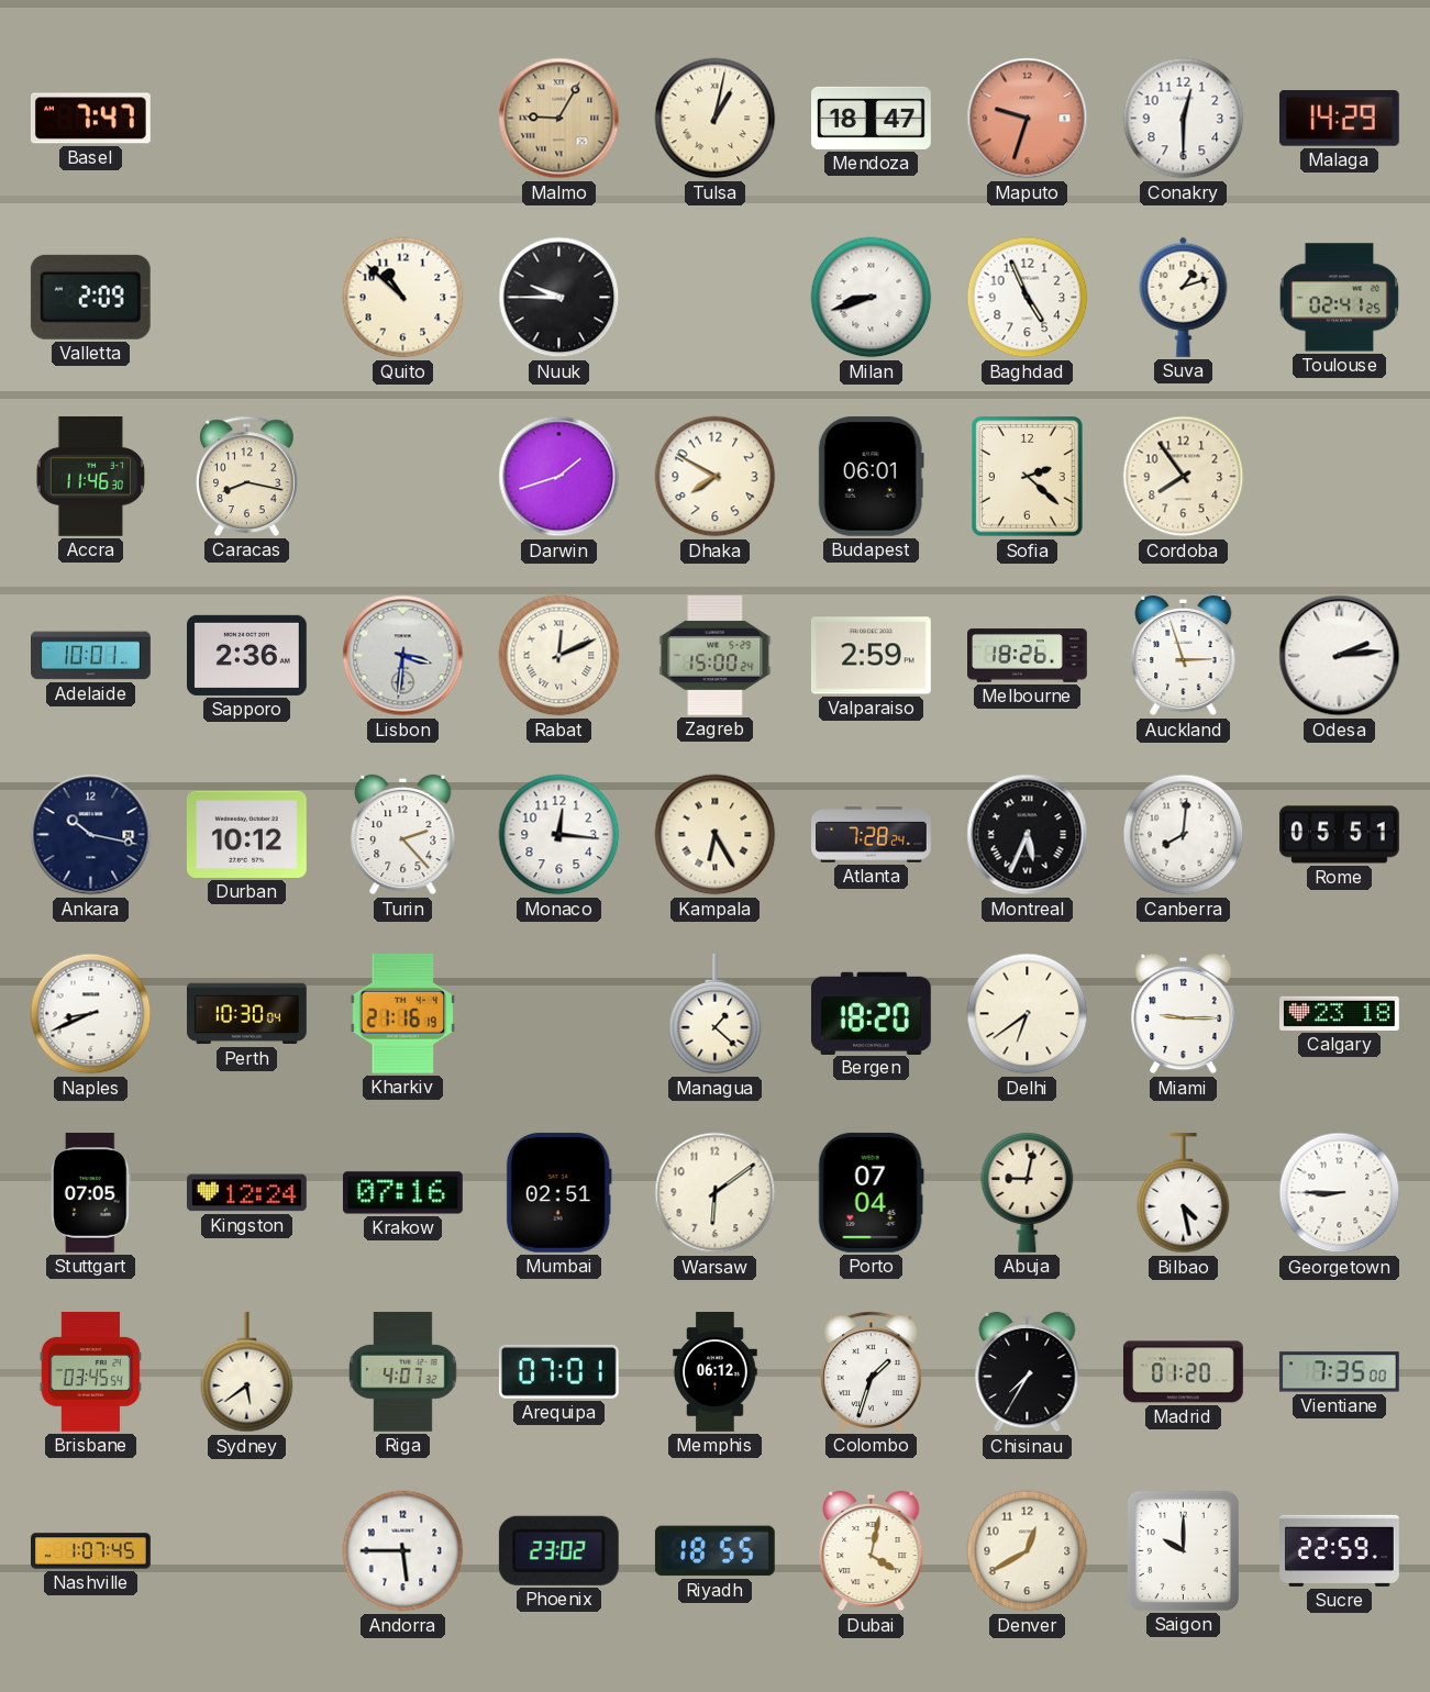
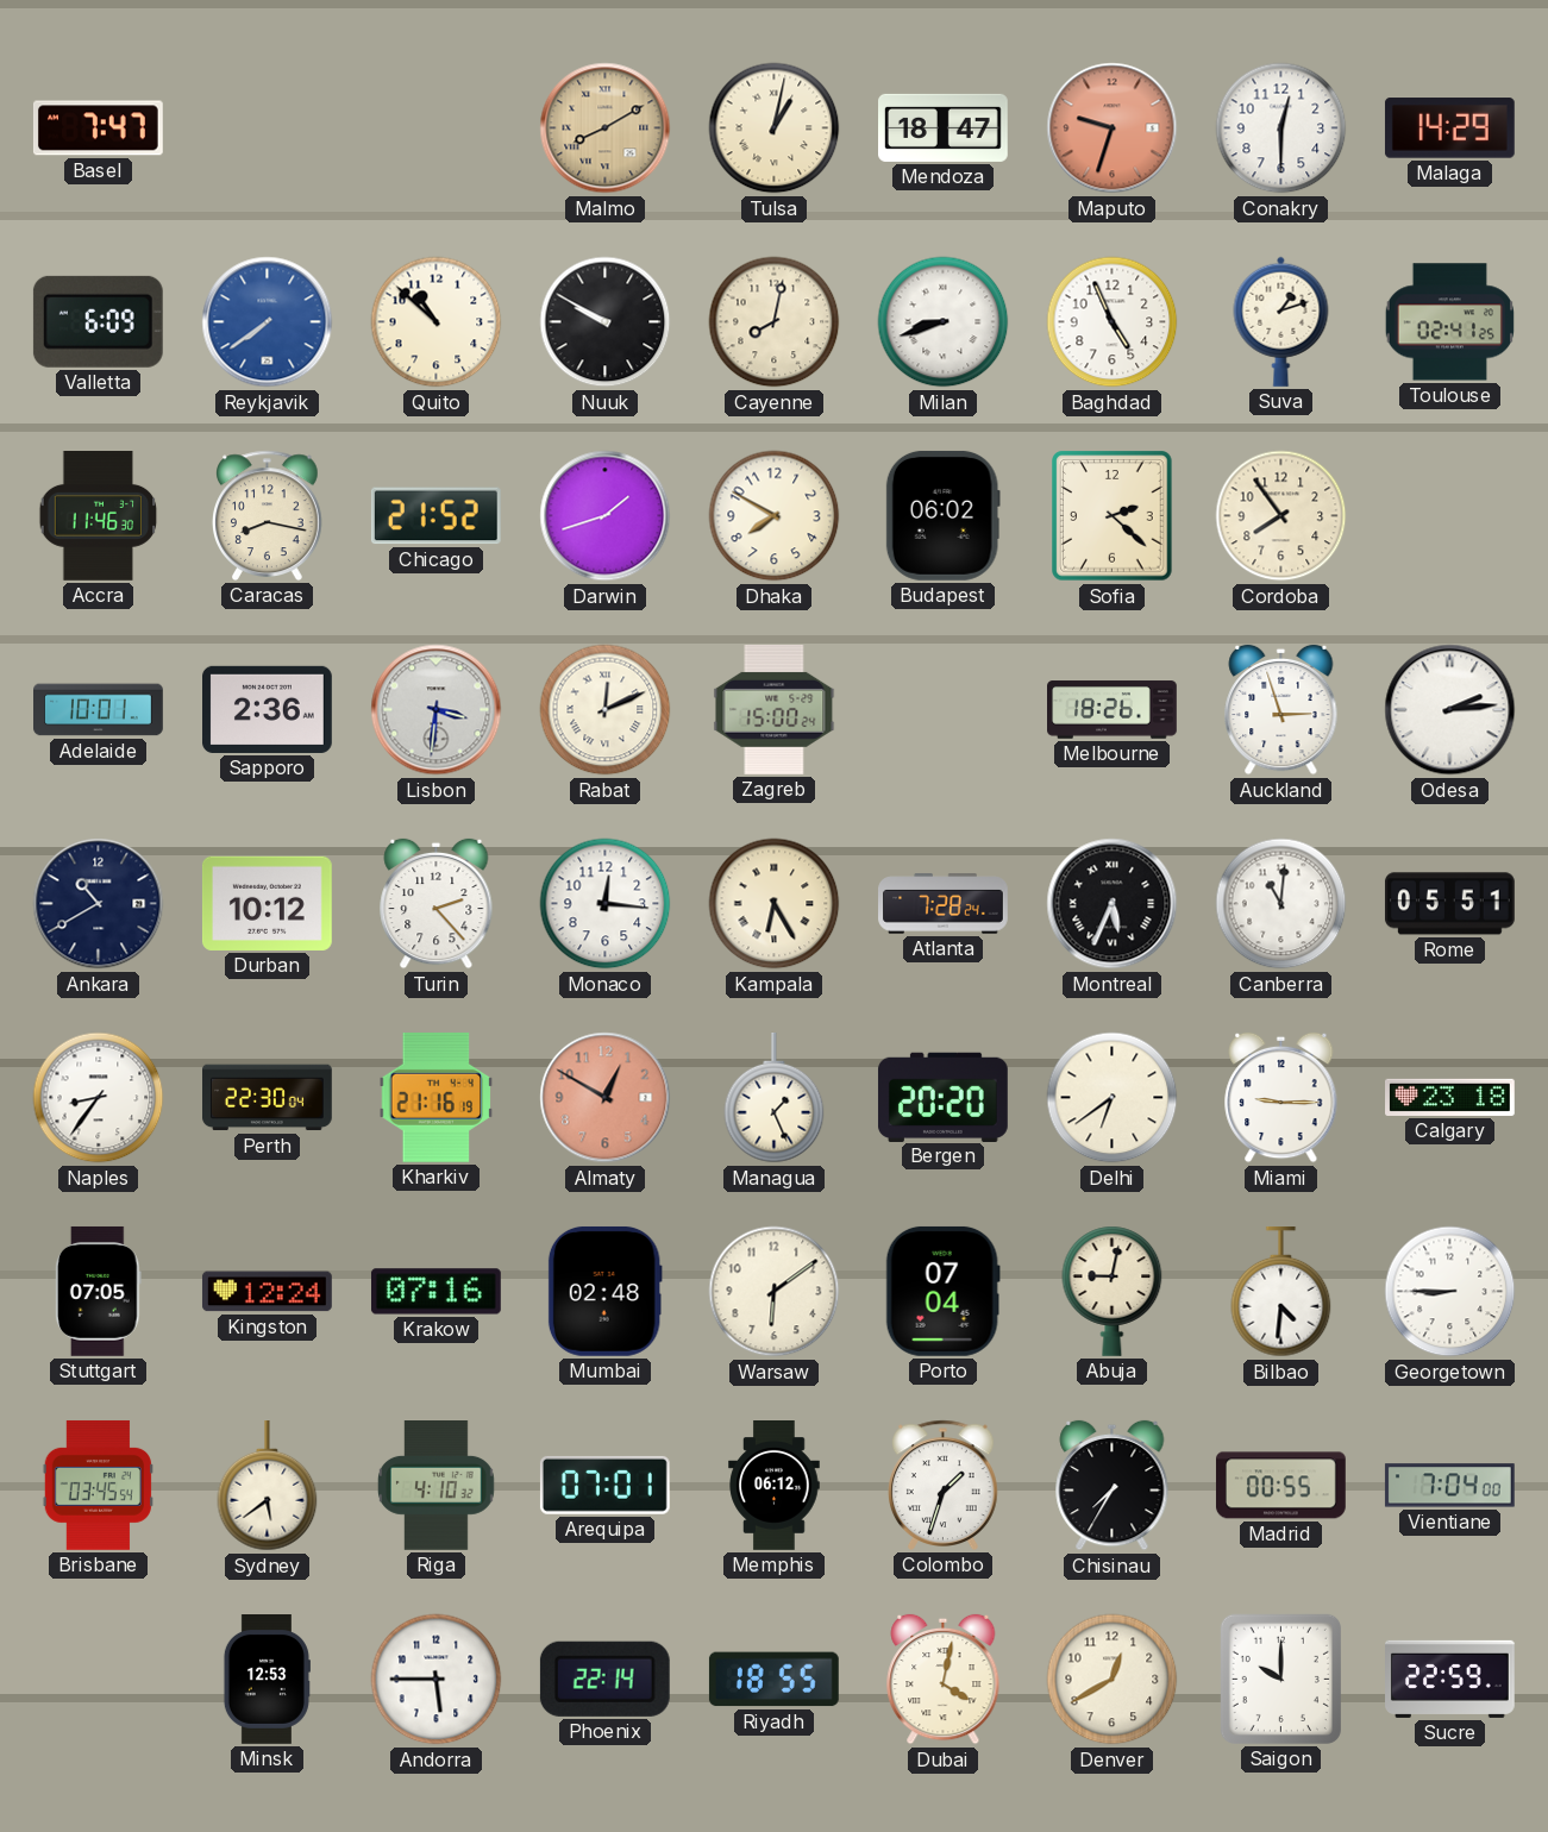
Malmo: 9:05 -> 8:10
Valletta: 2:09 -> 6:09
Reykjavik: none -> 7:39
Nuuk: 9:45 -> 9:50
Cayenne: none -> 8:02
Chicago: none -> 21:52
Budapest: 06:01 -> 06:02
Valparaiso: 2:59 -> none
Ankara: 10:17 -> 10:40
Canberra: 8:01 -> 11:01
Naples: 8:41 -> 8:36
Perth: 10:30 -> 22:30
Almaty: none -> 12:50
Managua: 1:22 -> 1:26
Bergen: 18:20 -> 20:20
Mumbai: 02:51 -> 02:48
Bilbao: 4:28 -> 4:31
Riga: 4:07 -> 4:10
Madrid: 01:20 -> 00:55
Vientiane: 7:35 -> 7:04
Nashville: 1:07 -> none
Minsk: none -> 12:53
Phoenix: 23:02 -> 22:14
